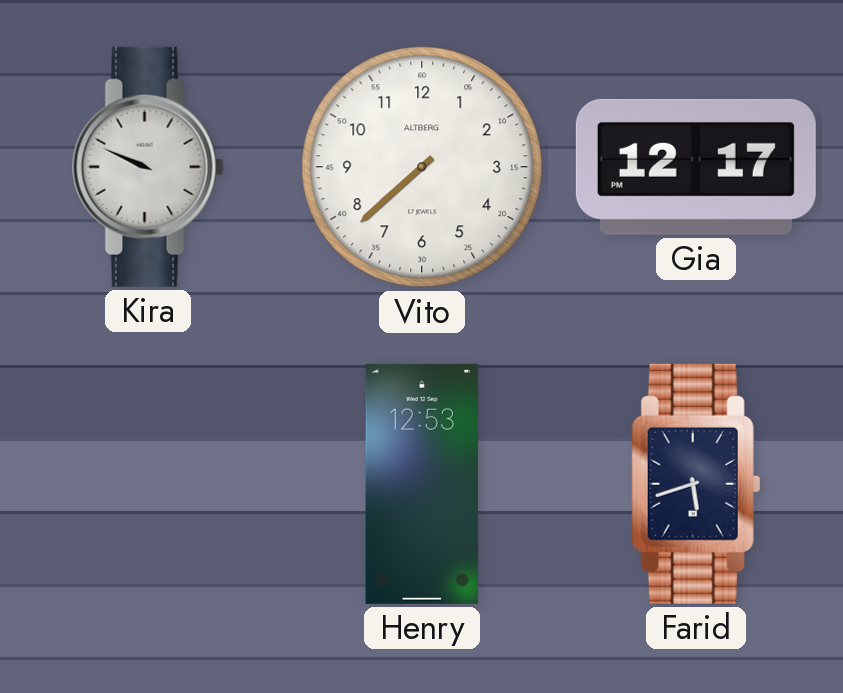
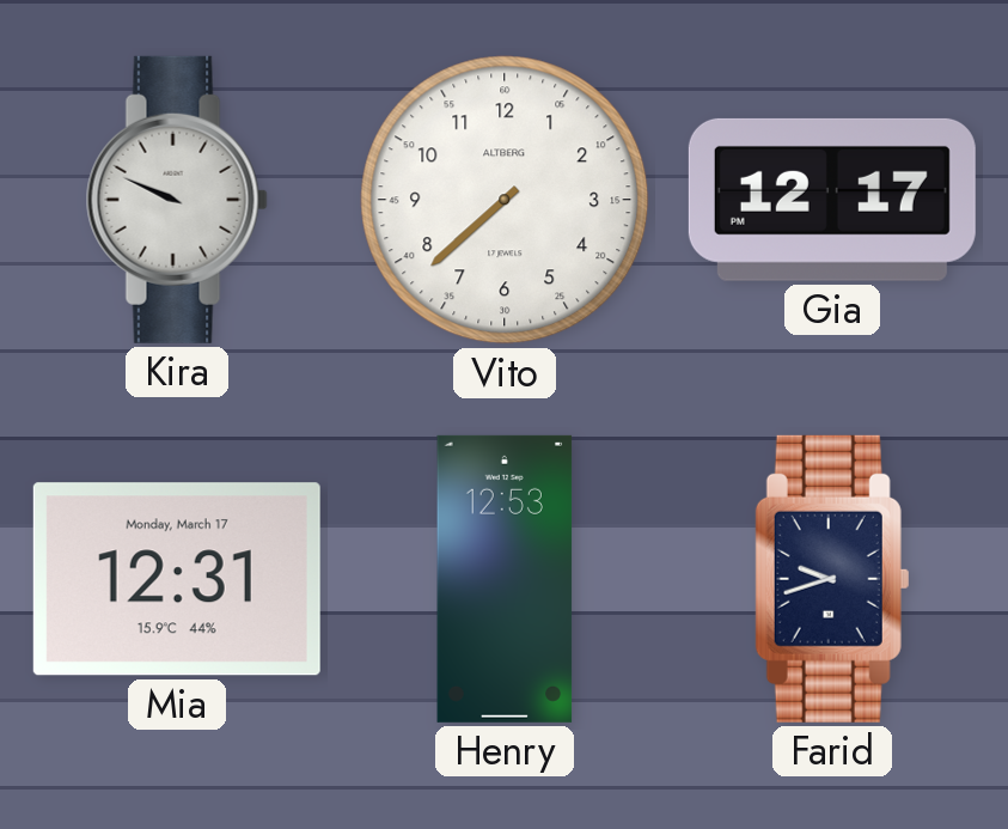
Mia: none -> 12:31
Farid: 5:42 -> 9:42
